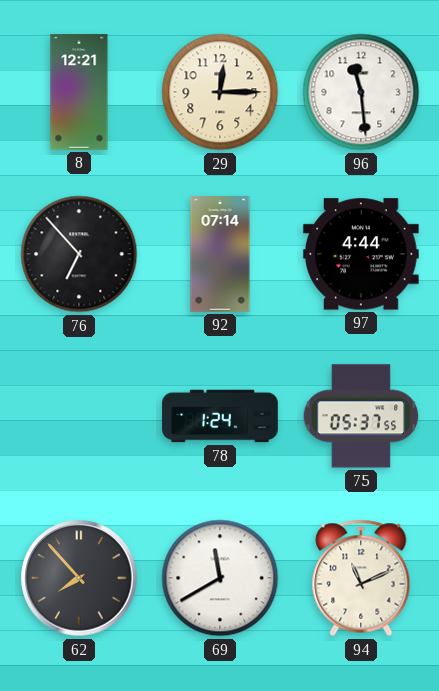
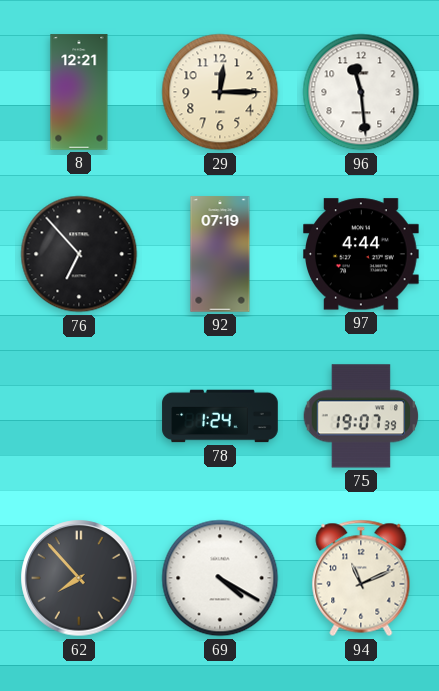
92: 07:14 -> 07:19
75: 05:37 -> 19:07
69: 11:40 -> 4:20
